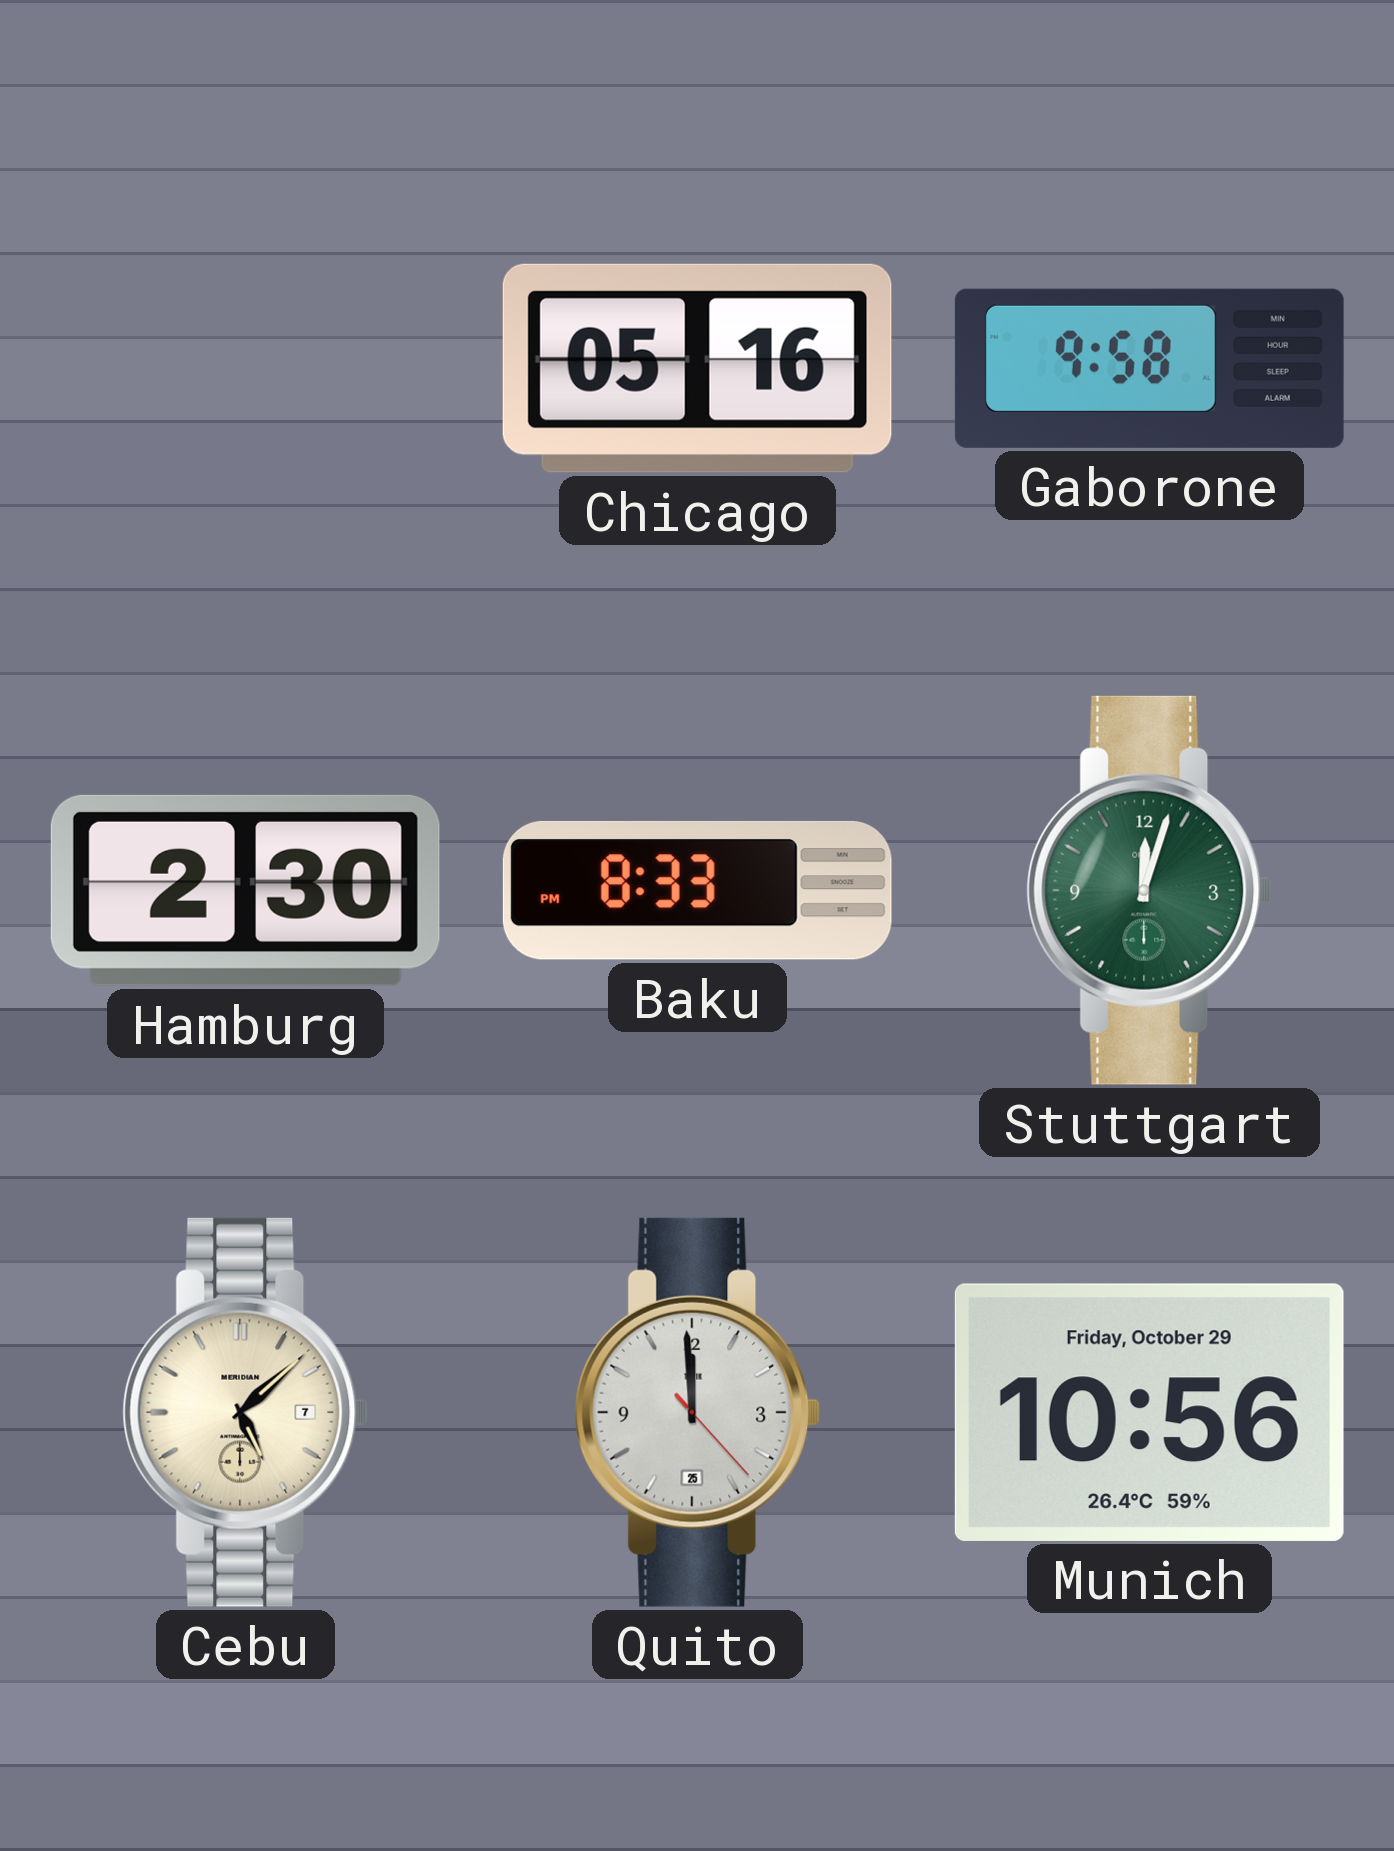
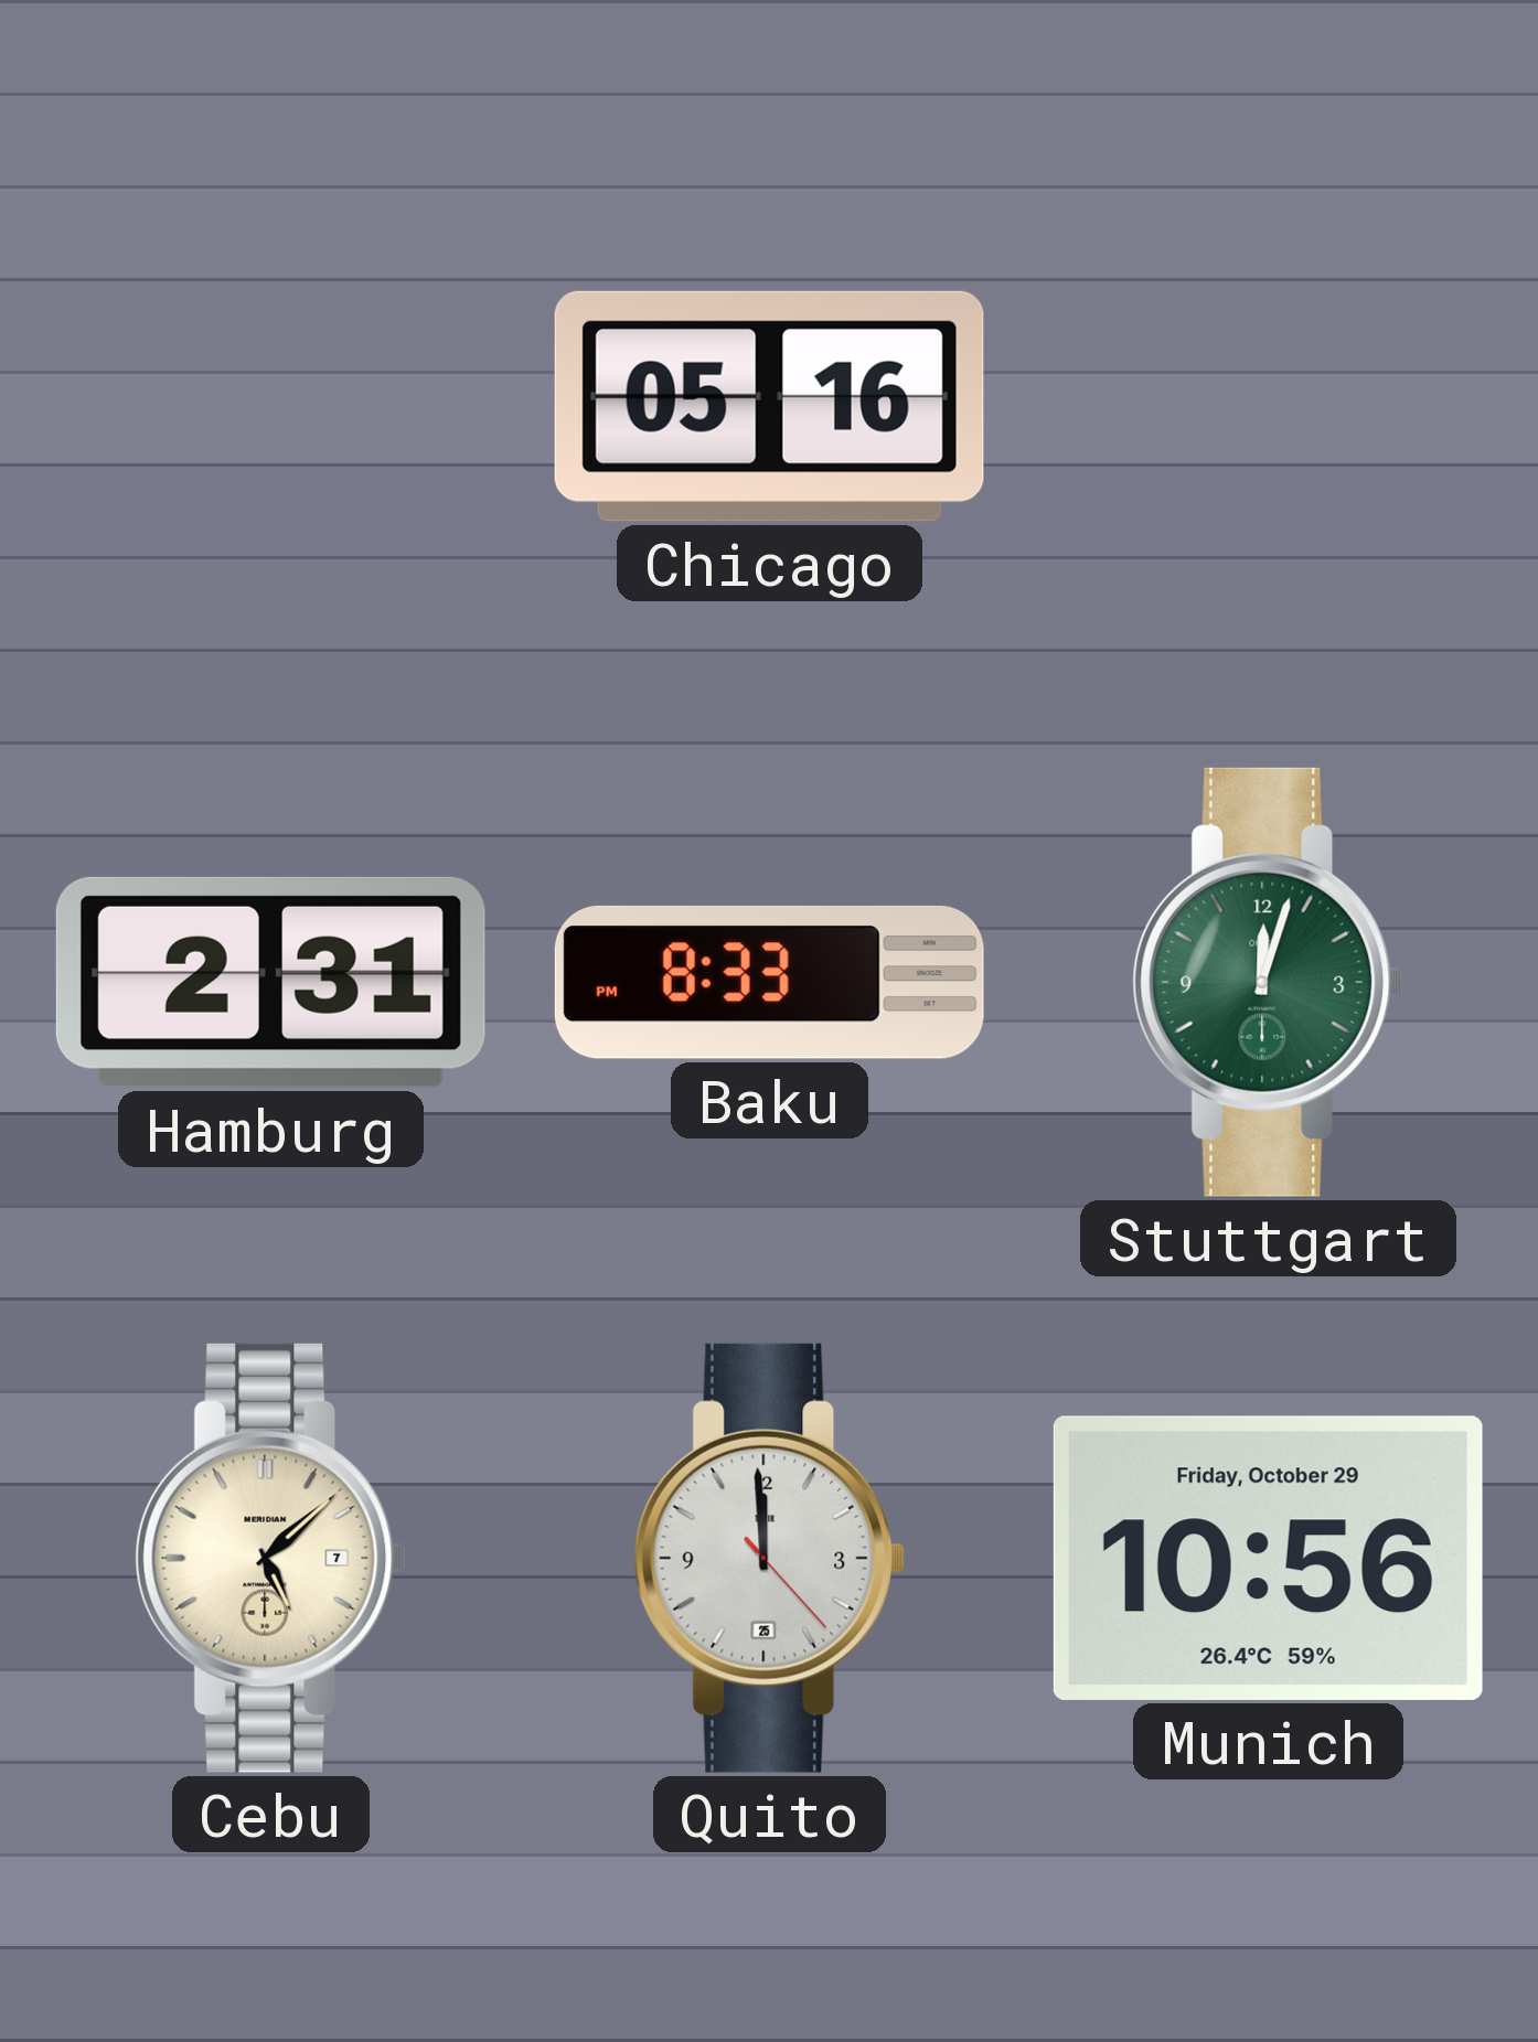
Gaborone: 9:58 -> none
Hamburg: 2:30 -> 2:31
